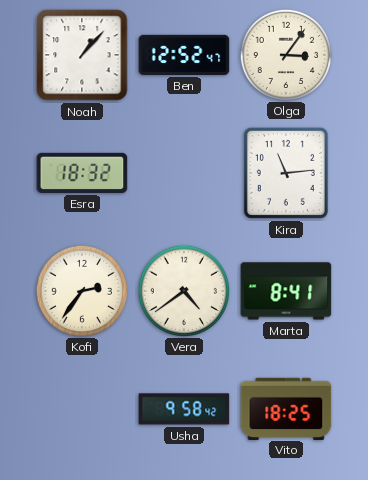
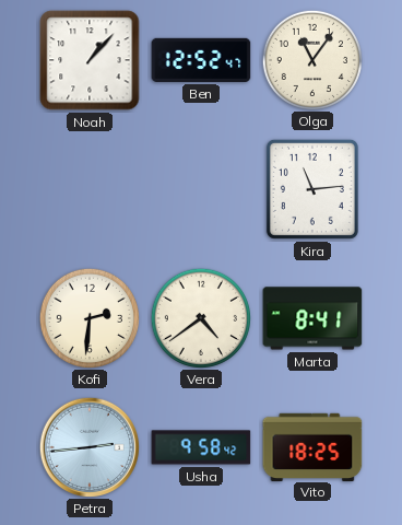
Olga: 3:06 -> 11:06
Esra: 18:32 -> none
Kofi: 2:36 -> 2:31
Petra: none -> 2:44
